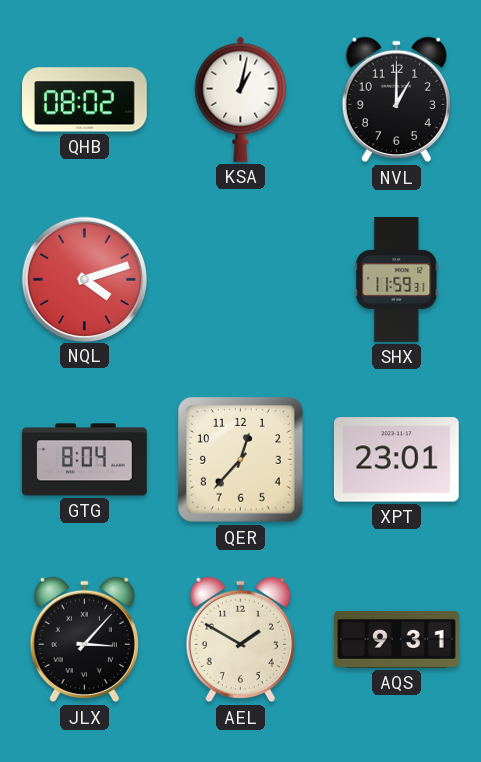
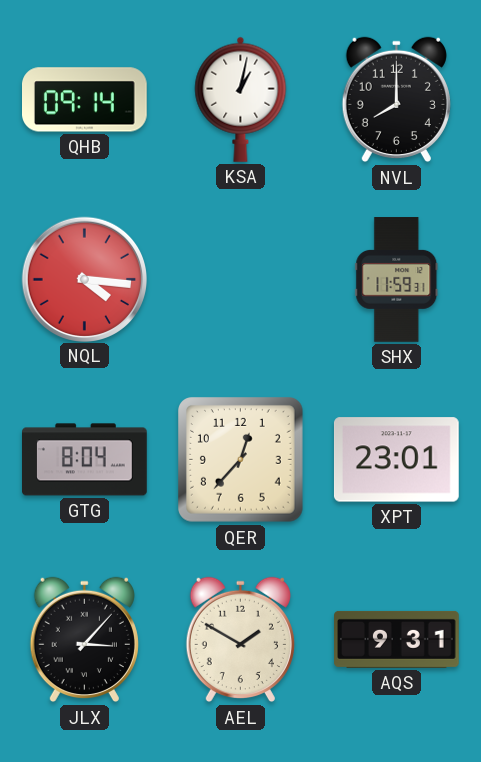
QHB: 08:02 -> 09:14
NVL: 1:00 -> 8:00
NQL: 4:12 -> 4:16
